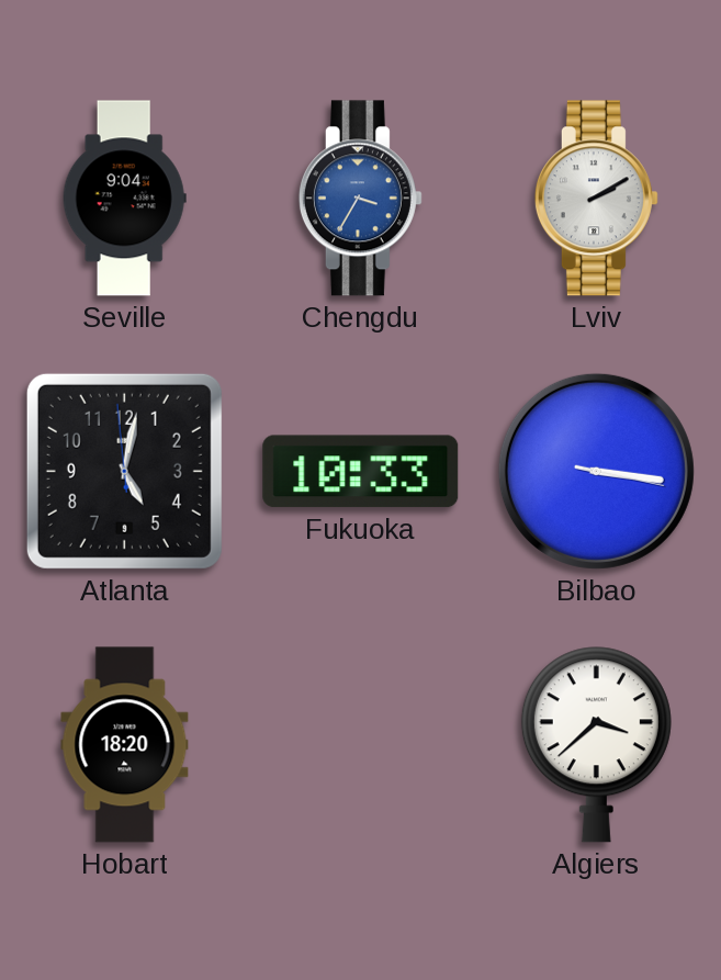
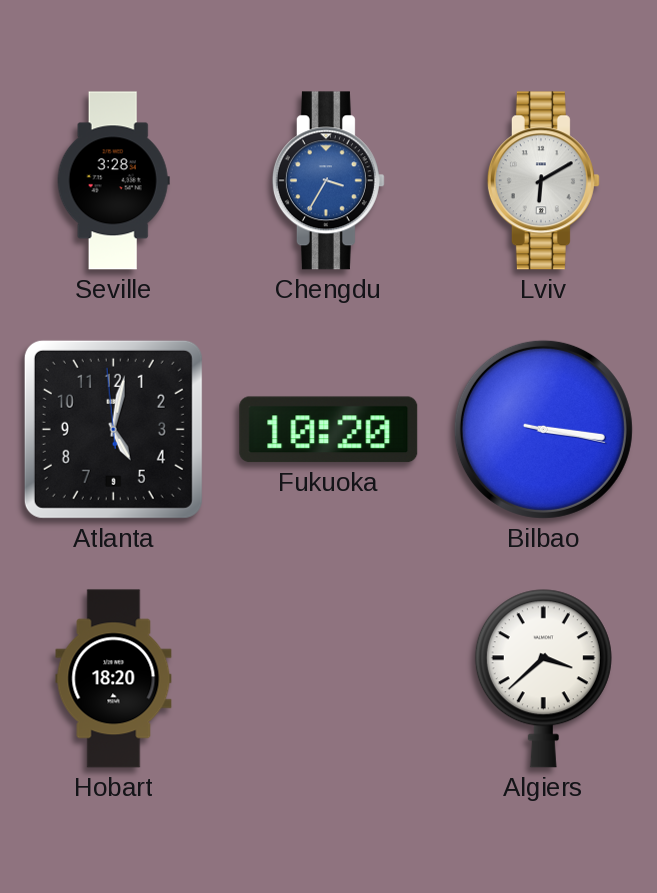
Seville: 9:04 -> 3:28
Lviv: 2:10 -> 6:10
Fukuoka: 10:33 -> 10:20
